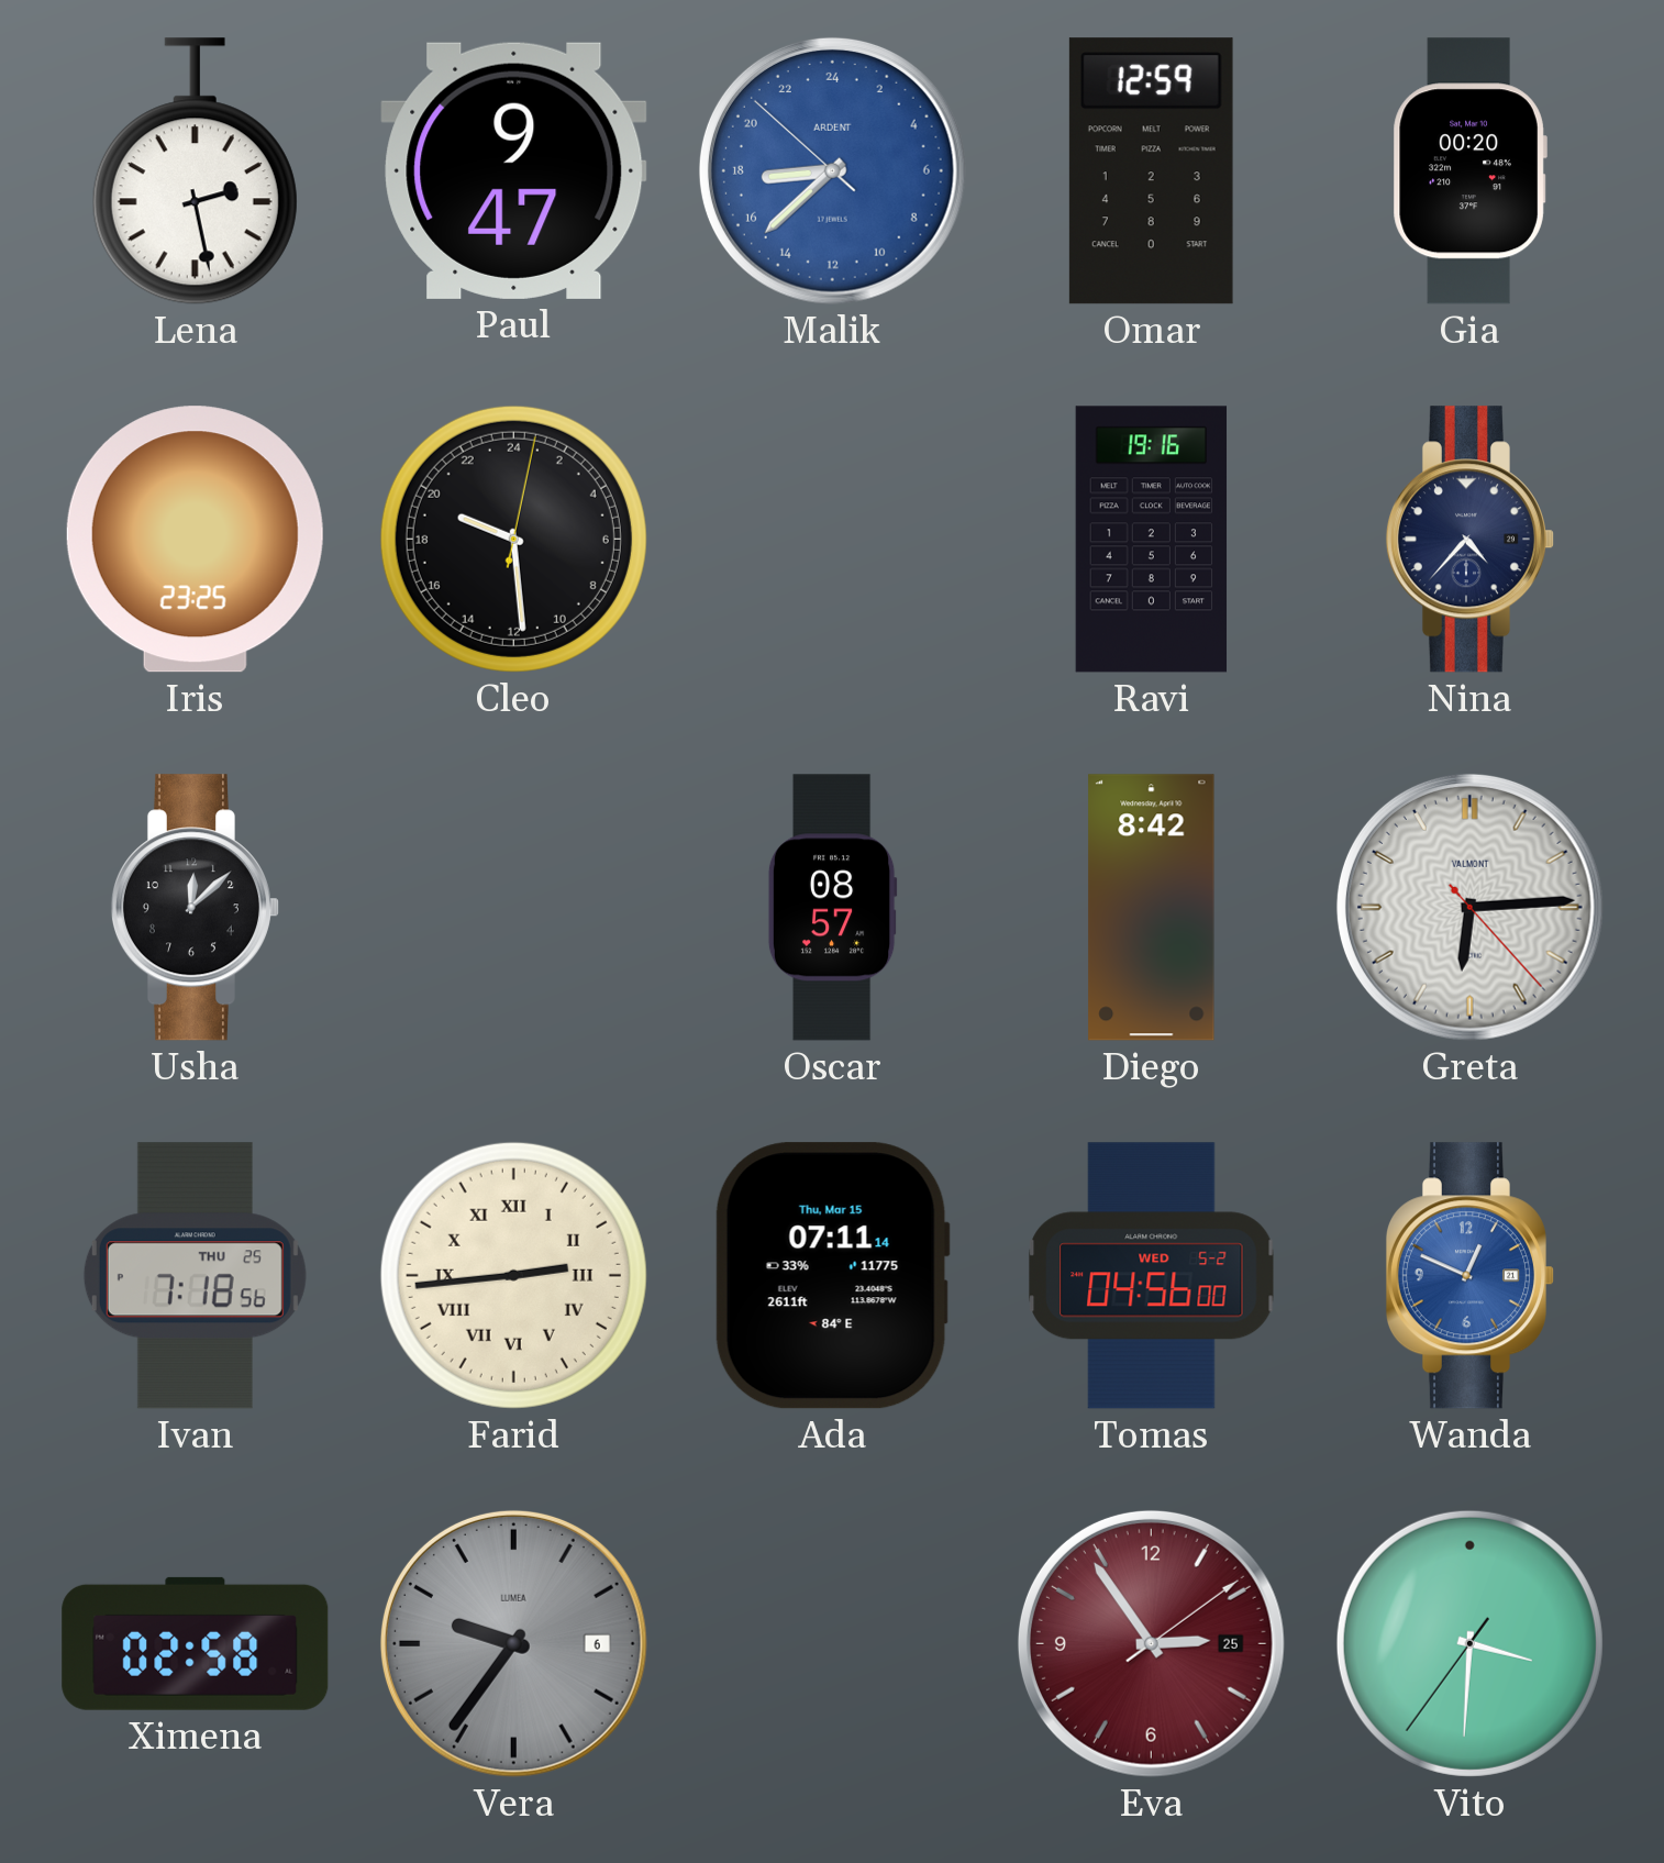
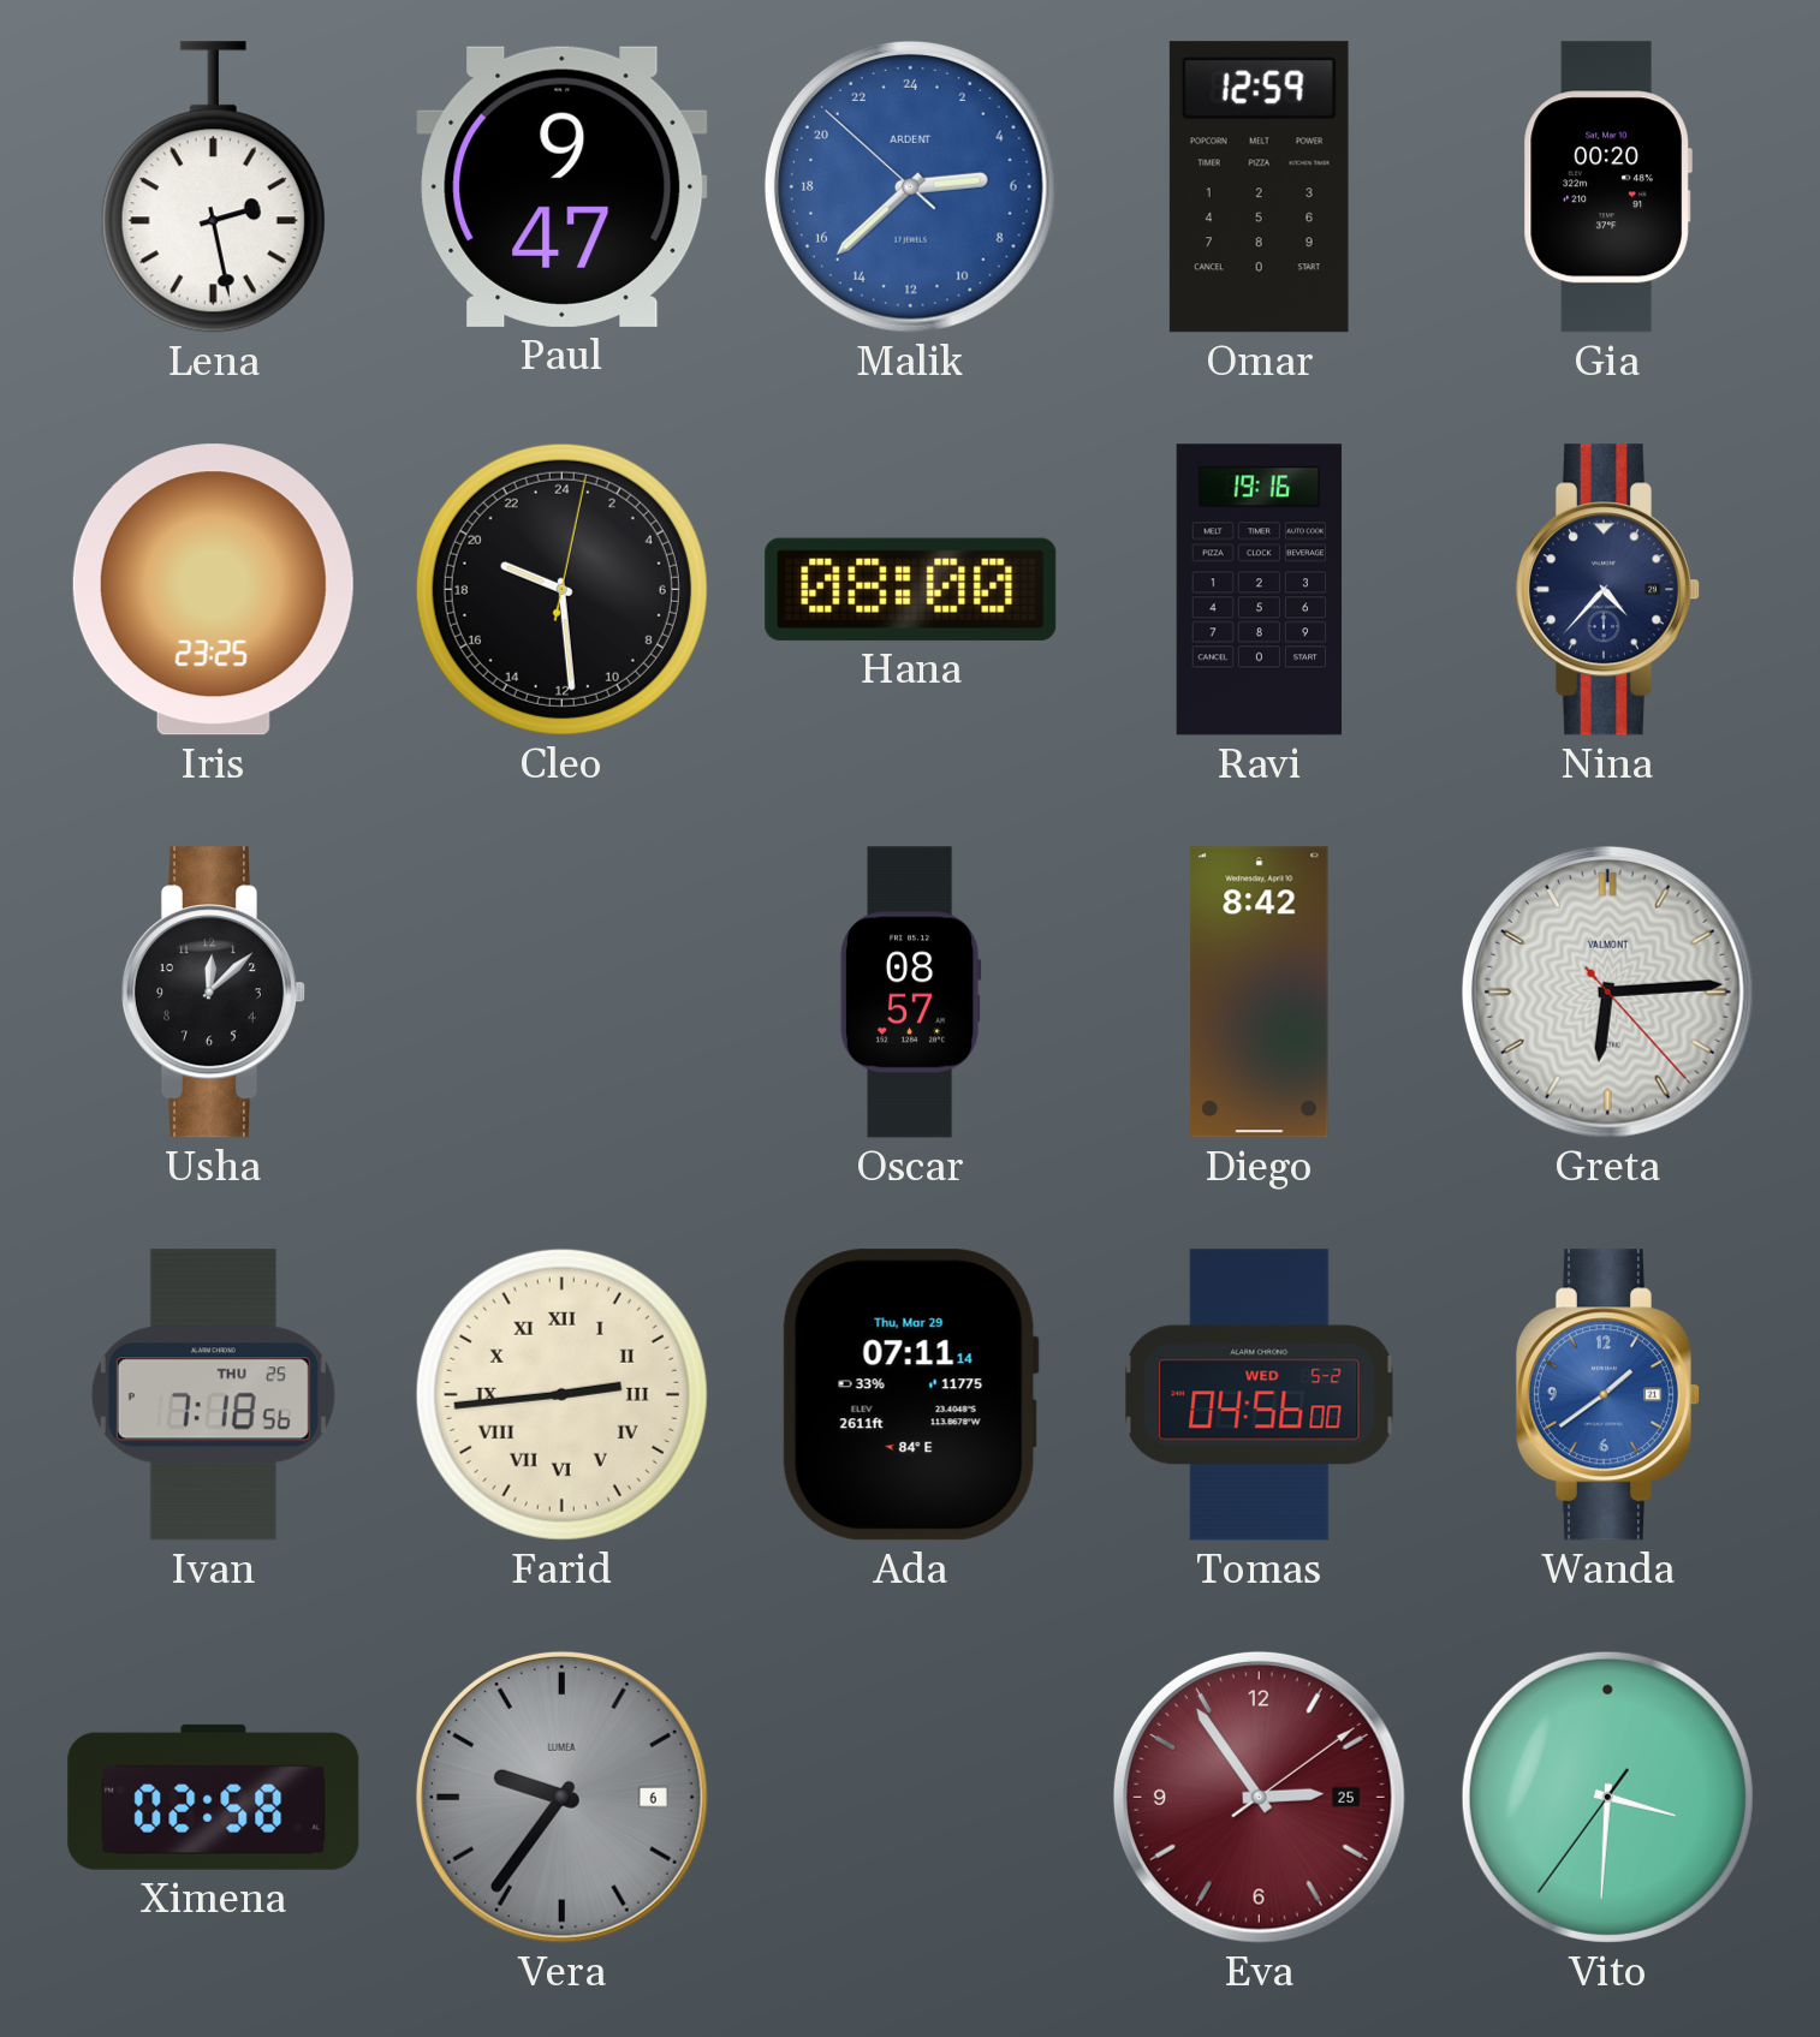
Malik: 17:37 -> 5:37
Hana: none -> 08:00
Ada date: Thu, Mar 15 -> Thu, Mar 29
Wanda: 12:49 -> 1:39
